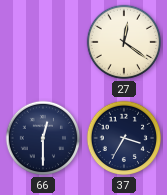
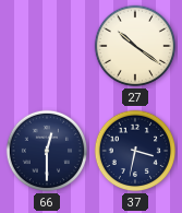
27: 12:21 -> 10:21
37: 3:35 -> 3:32
